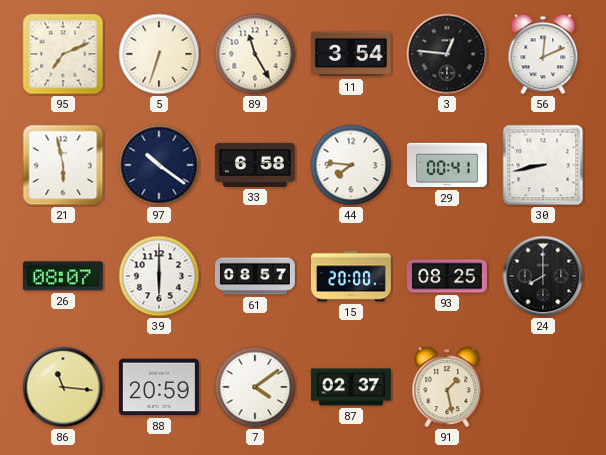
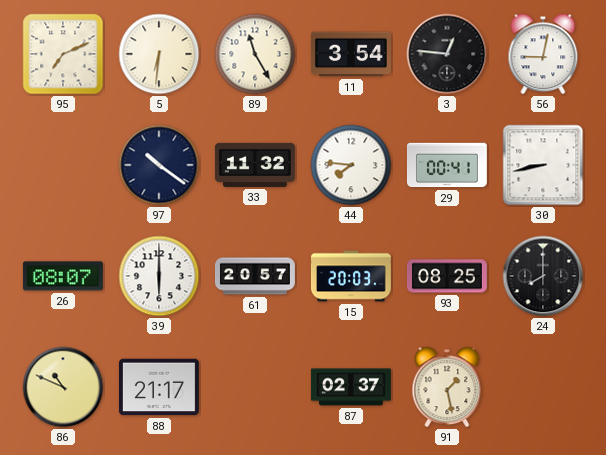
5: 6:33 -> 6:31
56: 12:11 -> 9:02
21: 5:58 -> none
33: 6:58 -> 11:32
61: 08:57 -> 20:57
15: 20:00 -> 20:03
86: 11:16 -> 10:49
88: 20:59 -> 21:17
7: 4:09 -> none
